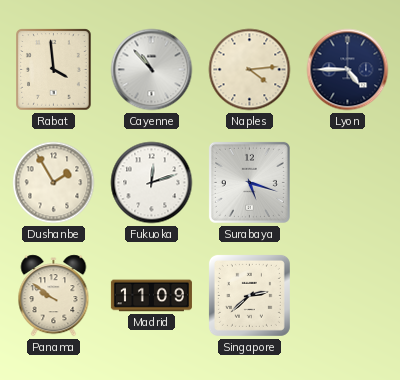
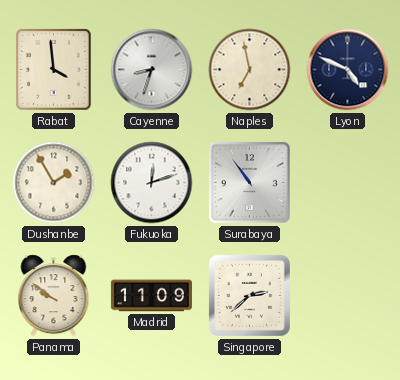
Cayenne: 10:53 -> 8:33
Naples: 4:14 -> 6:58
Lyon: 4:45 -> 4:49
Surabaya: 5:18 -> 10:54
